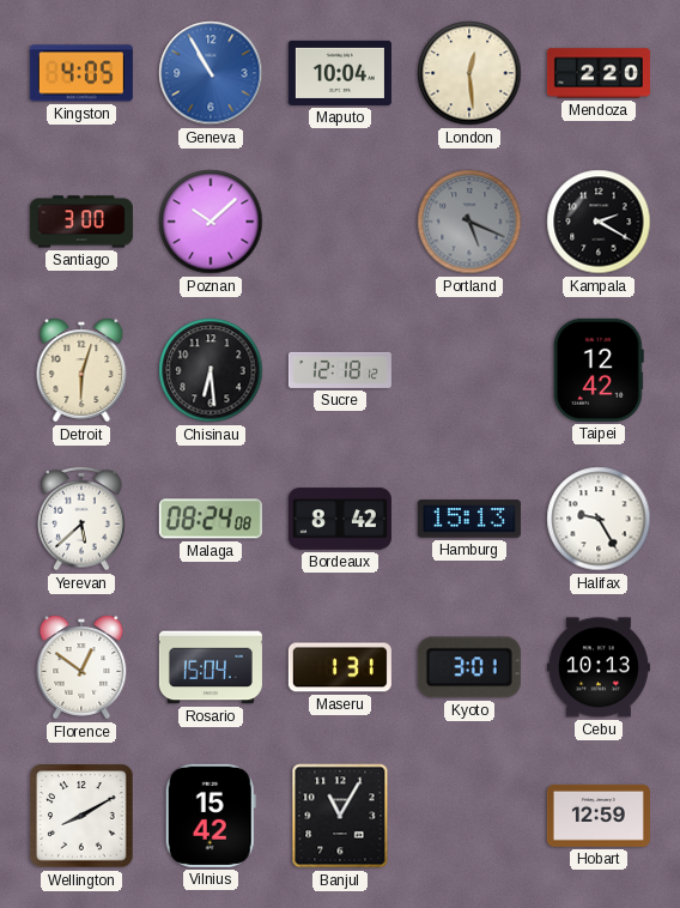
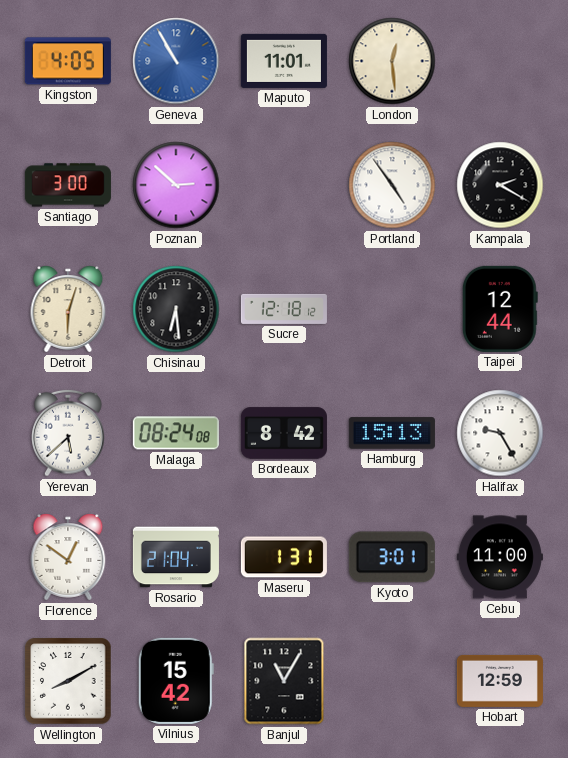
Maputo: 10:04 -> 11:01
Mendoza: 2:20 -> none
Poznan: 10:08 -> 2:52
Portland: 5:19 -> 4:54
Portland dial: grey -> white
Taipei: 12:42 -> 12:44
Rosario: 15:04 -> 21:04
Cebu: 10:13 -> 11:00
